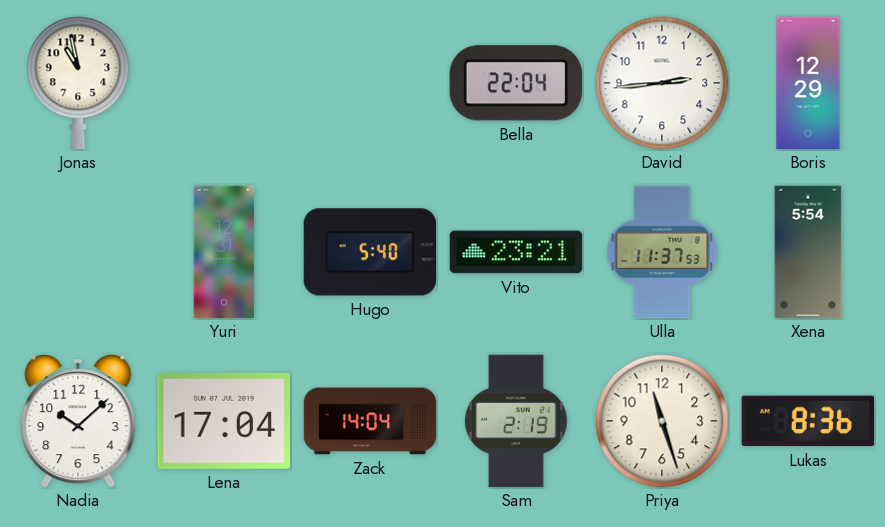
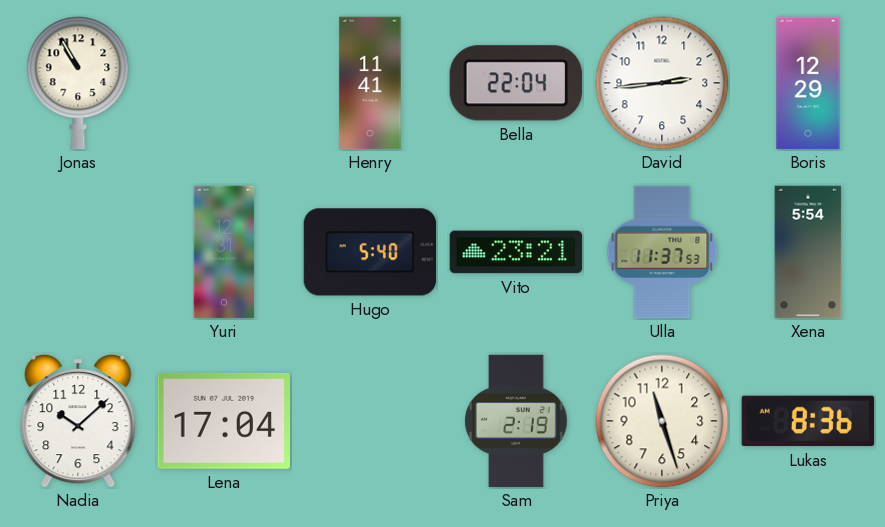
Jonas: 10:58 -> 10:55
Henry: none -> 11:41
Zack: 14:04 -> none
